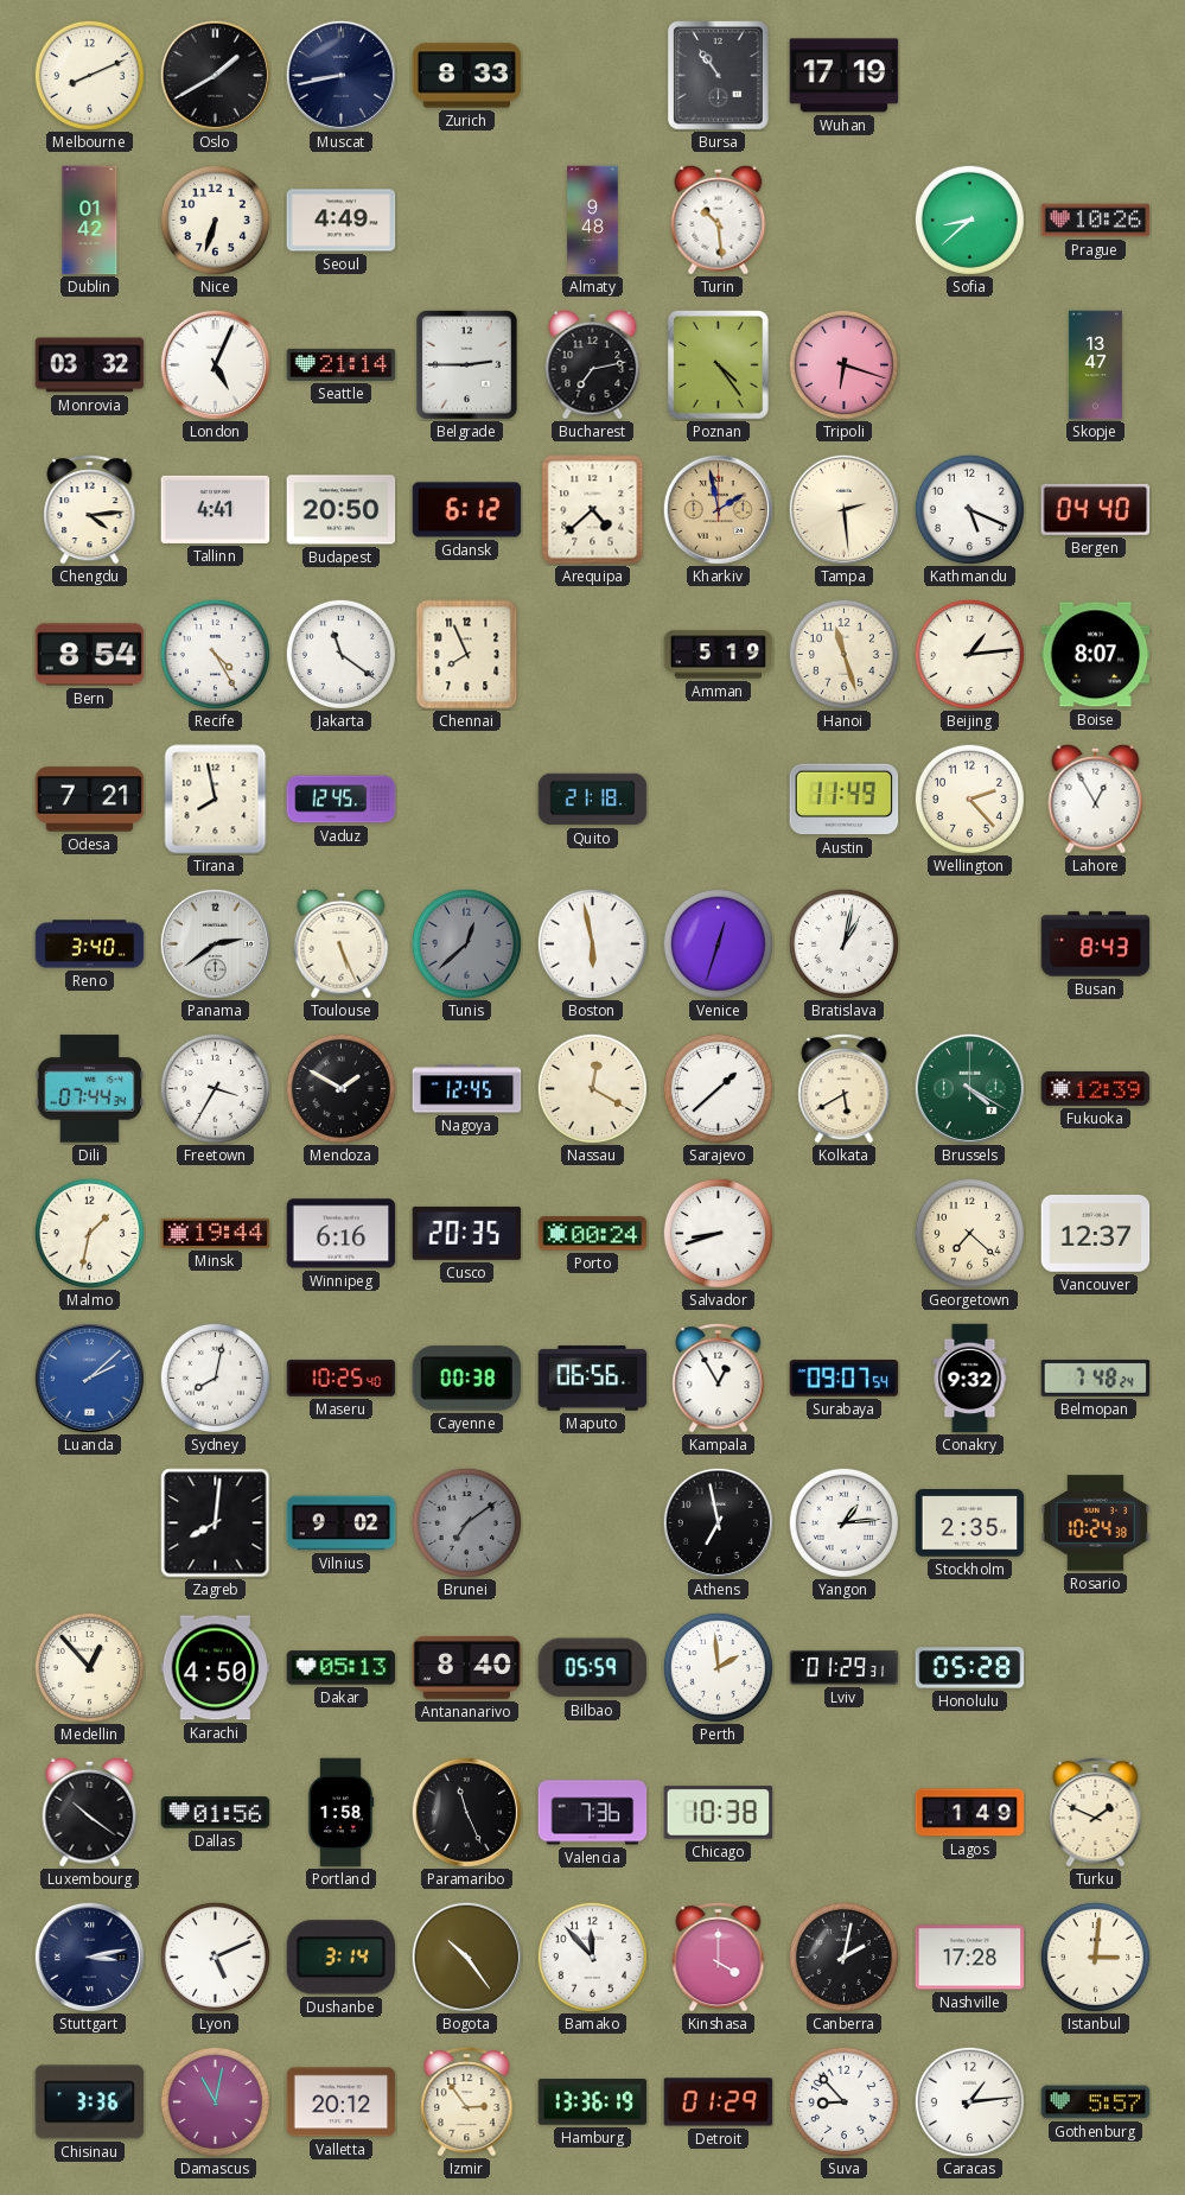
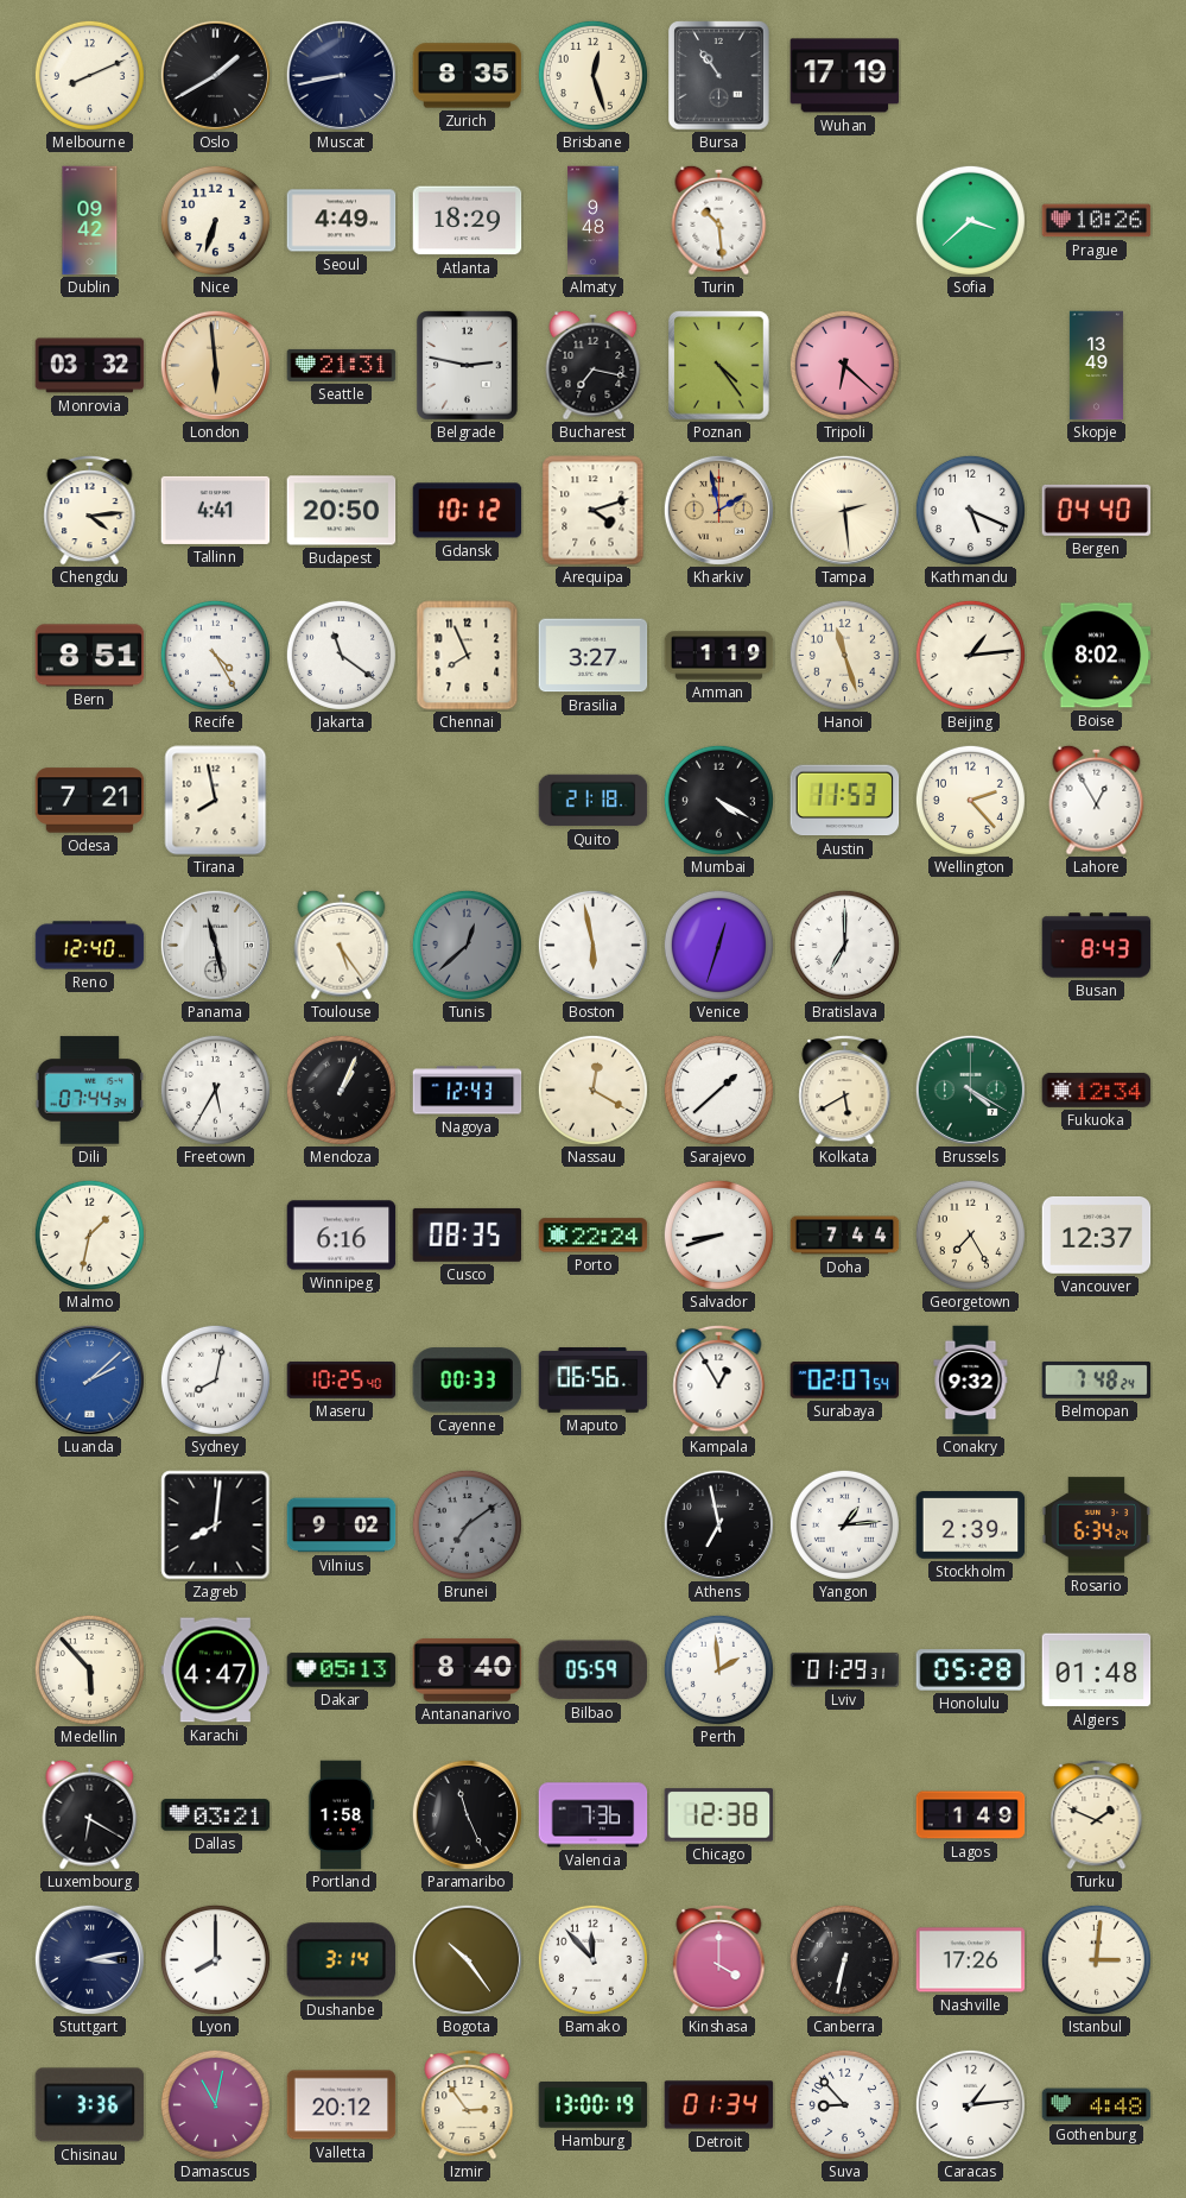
Zurich: 8:33 -> 8:35
Brisbane: none -> 12:27
Dublin: 01:42 -> 09:42
Atlanta: none -> 18:29
Sofia: 8:38 -> 3:38
London: 5:04 -> 5:59
London dial: white -> champagne
Seattle: 21:14 -> 21:31
Belgrade: 2:45 -> 2:47
Bucharest: 7:13 -> 7:17
Tripoli: 6:18 -> 6:22
Skopje: 13:47 -> 13:49
Gdansk: 6:12 -> 10:12
Arequipa: 4:38 -> 4:12
Bern: 8:54 -> 8:51
Brasilia: none -> 3:27
Amman: 5:19 -> 1:19
Boise: 8:07 -> 8:02
Vaduz: 12:45 -> none
Mumbai: none -> 4:20
Austin: 11:49 -> 11:53
Reno: 3:40 -> 12:40
Panama: 2:39 -> 11:28
Toulouse: 5:26 -> 5:24
Bratislava: 1:02 -> 7:00
Freetown: 3:35 -> 5:35
Mendoza: 1:50 -> 1:04
Nagoya: 12:45 -> 12:43
Fukuoka: 12:39 -> 12:34
Minsk: 19:44 -> none
Cusco: 20:35 -> 08:35
Porto: 00:24 -> 22:24
Doha: none -> 7:44
Georgetown: 7:22 -> 7:25
Cayenne: 00:38 -> 00:33
Surabaya: 09:07 -> 02:07
Stockholm: 2:35 -> 2:39
Rosario: 10:24 -> 6:34
Medellin: 12:53 -> 5:53
Karachi: 4:50 -> 4:47
Algiers: none -> 01:48
Luxembourg: 10:21 -> 6:20
Dallas: 01:56 -> 03:21
Chicago: 10:38 -> 12:38
Lyon: 5:11 -> 8:00
Canberra: 2:02 -> 6:32
Nashville: 17:28 -> 17:26
Hamburg: 13:36 -> 13:00
Detroit: 01:29 -> 01:34
Gothenburg: 5:57 -> 4:48
